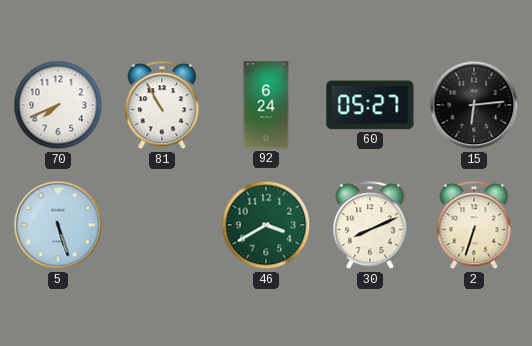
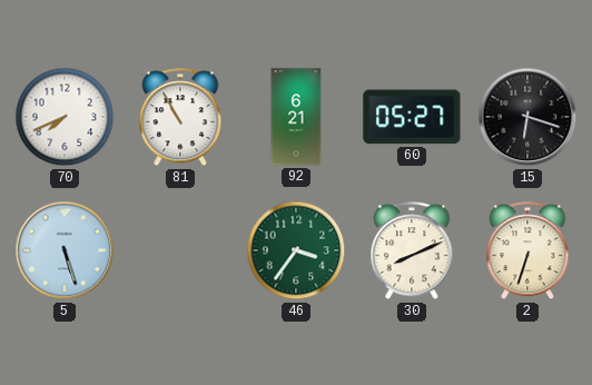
92: 6:24 -> 6:21
15: 6:14 -> 6:18
46: 3:40 -> 3:36
